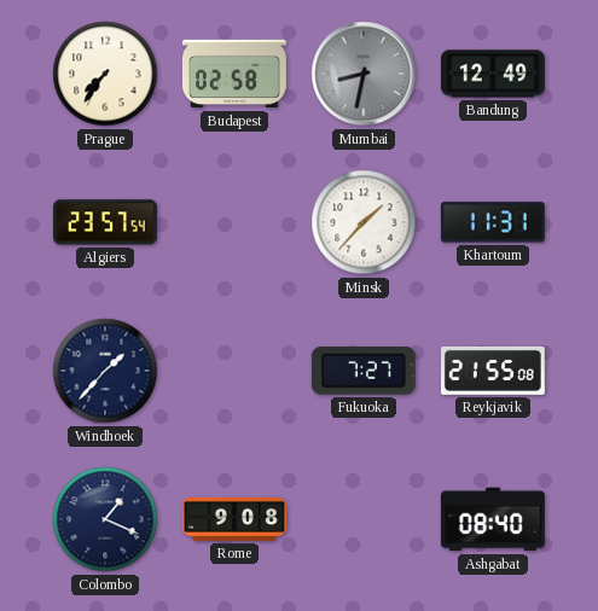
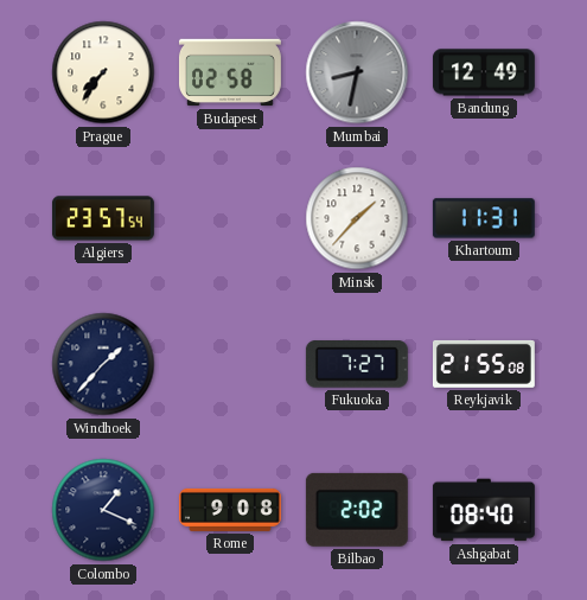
Bilbao: none -> 2:02
